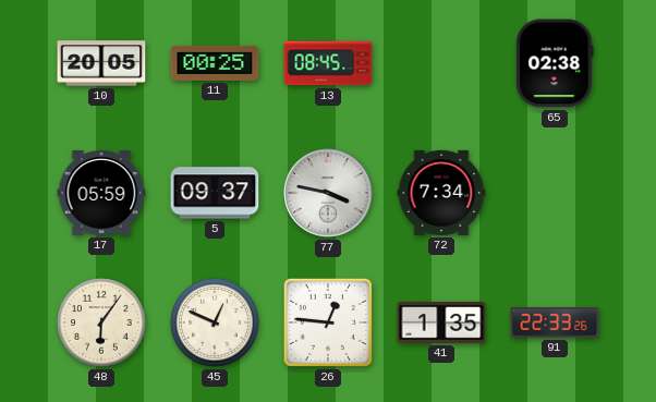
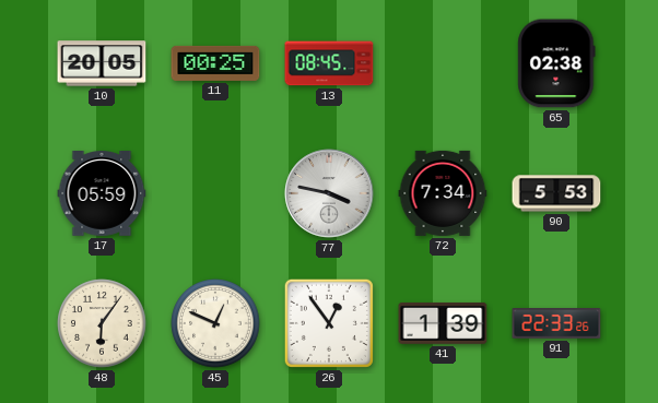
5: 09:37 -> none
90: none -> 5:53
26: 12:46 -> 12:54
41: 1:35 -> 1:39
